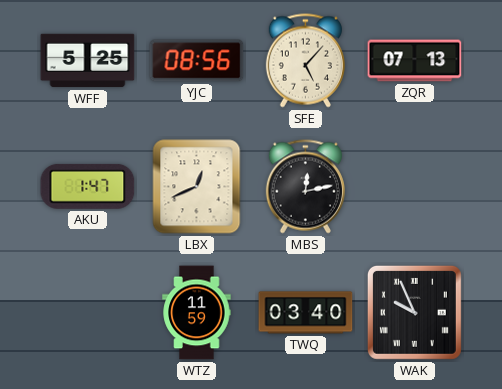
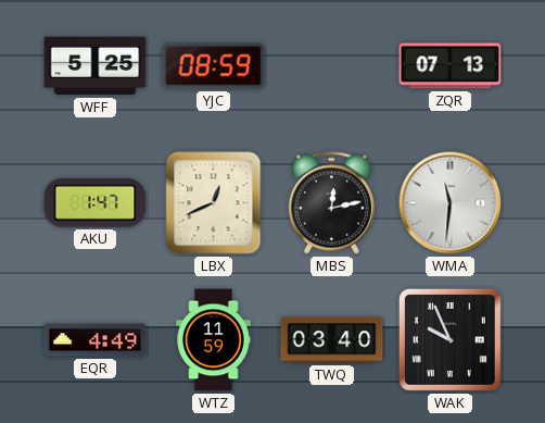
YJC: 08:56 -> 08:59
SFE: 5:07 -> none
WMA: none -> 11:31
EQR: none -> 4:49
